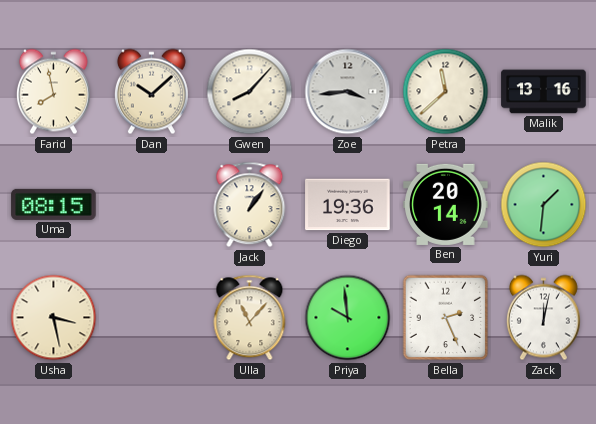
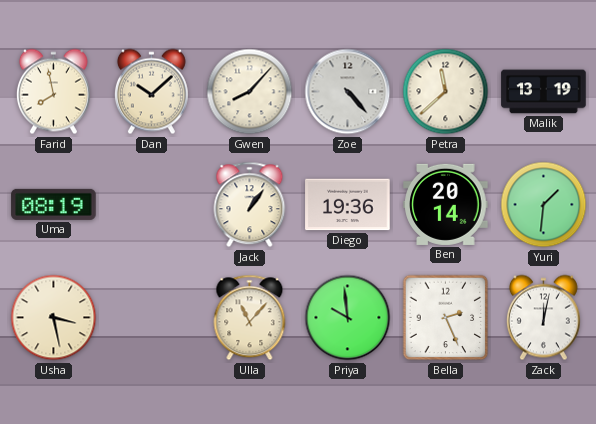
Zoe: 3:44 -> 4:23
Malik: 13:16 -> 13:19
Uma: 08:15 -> 08:19
